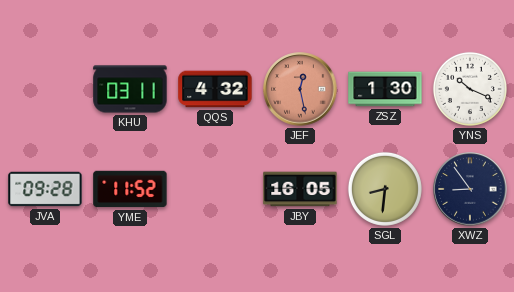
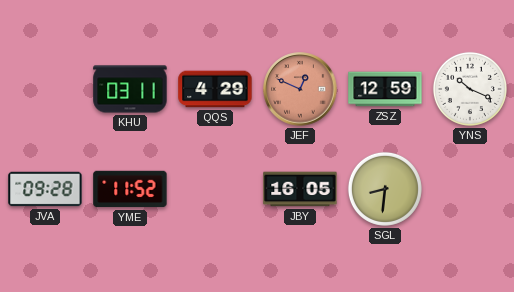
QQS: 4:32 -> 4:29
JEF: 12:28 -> 12:49
ZSZ: 1:30 -> 12:59
XWZ: 8:54 -> none
